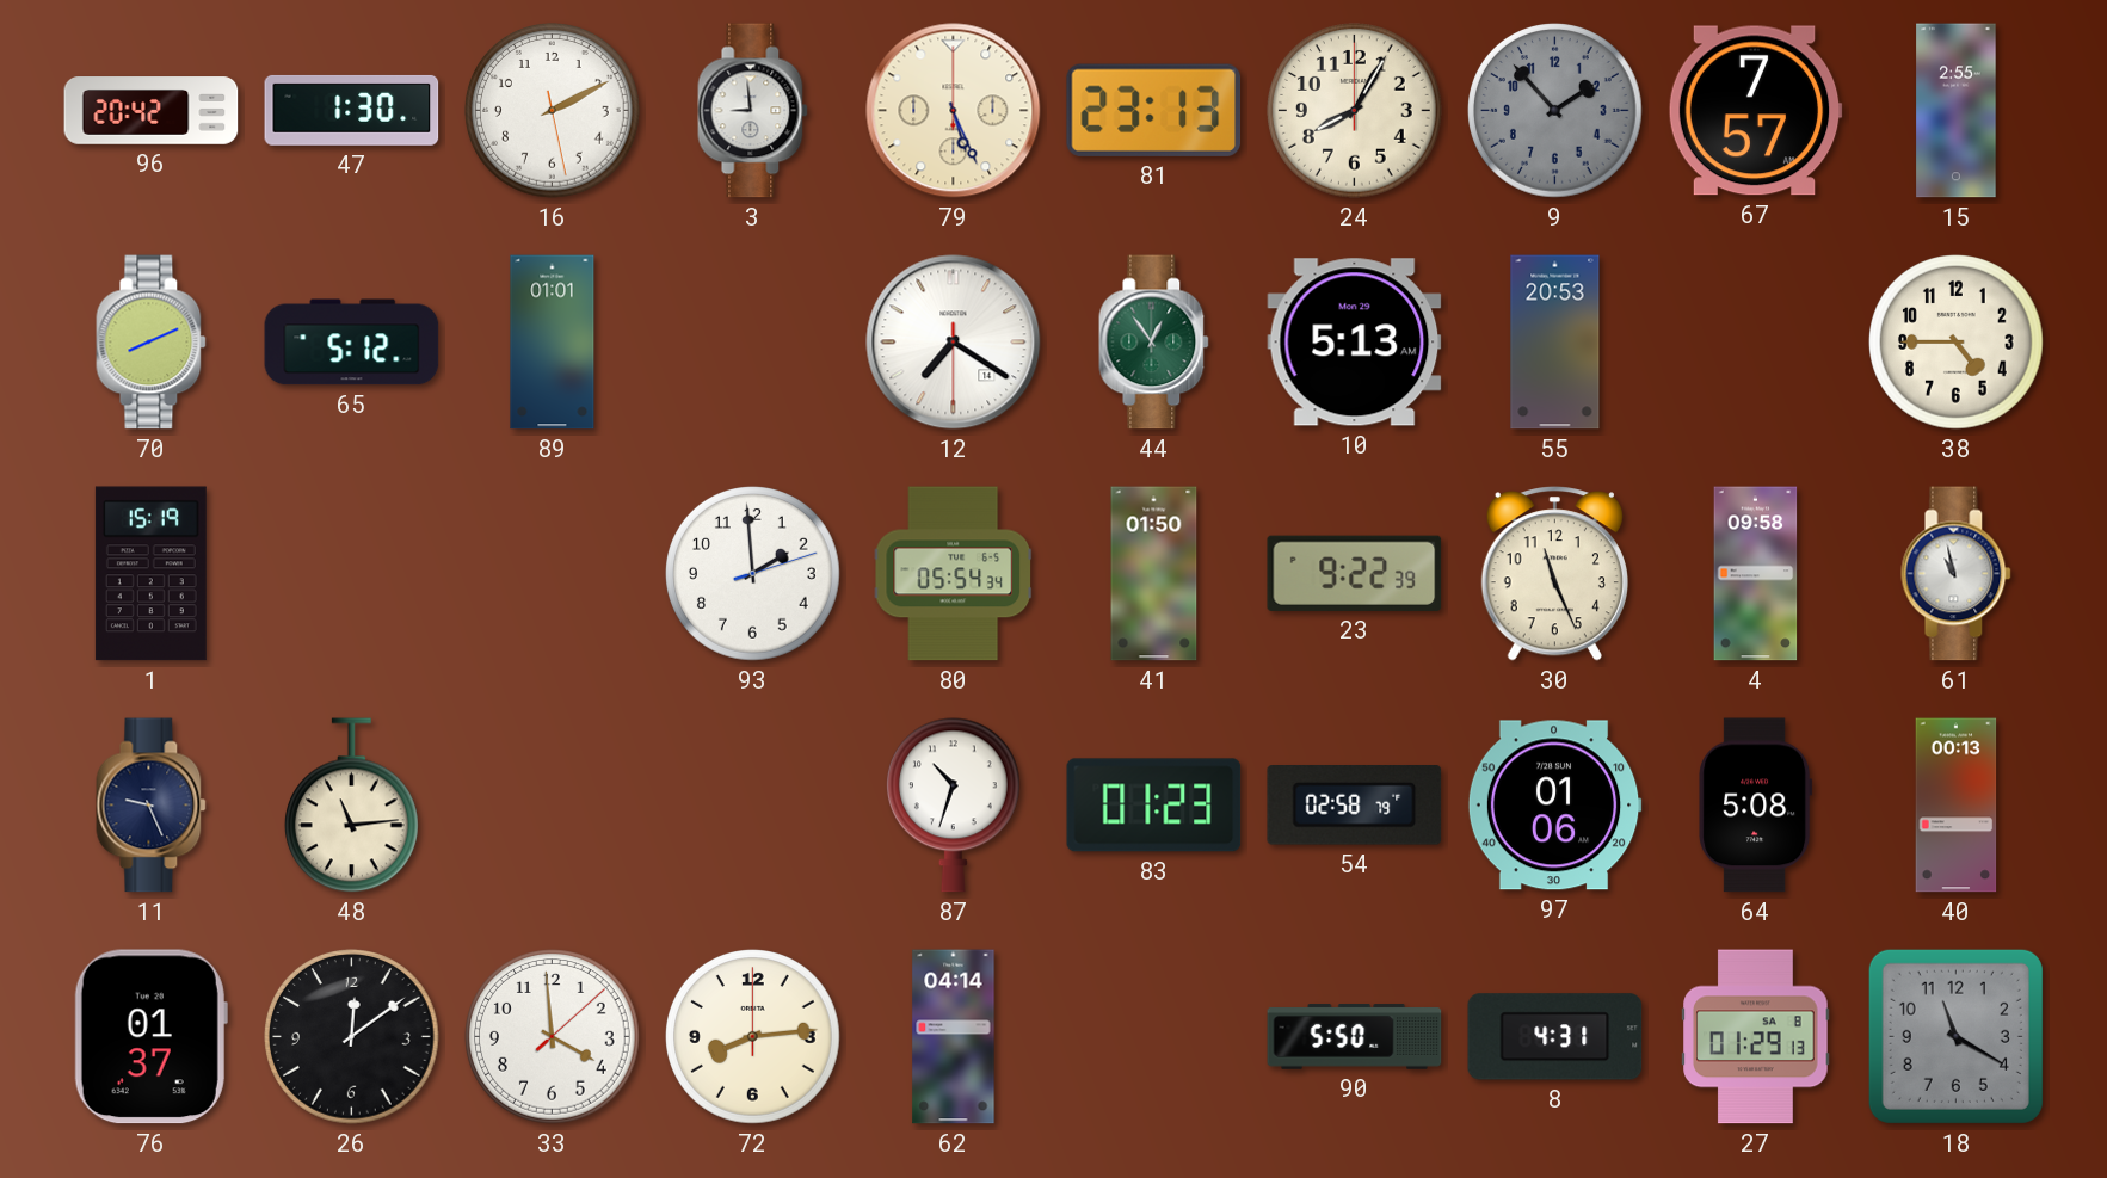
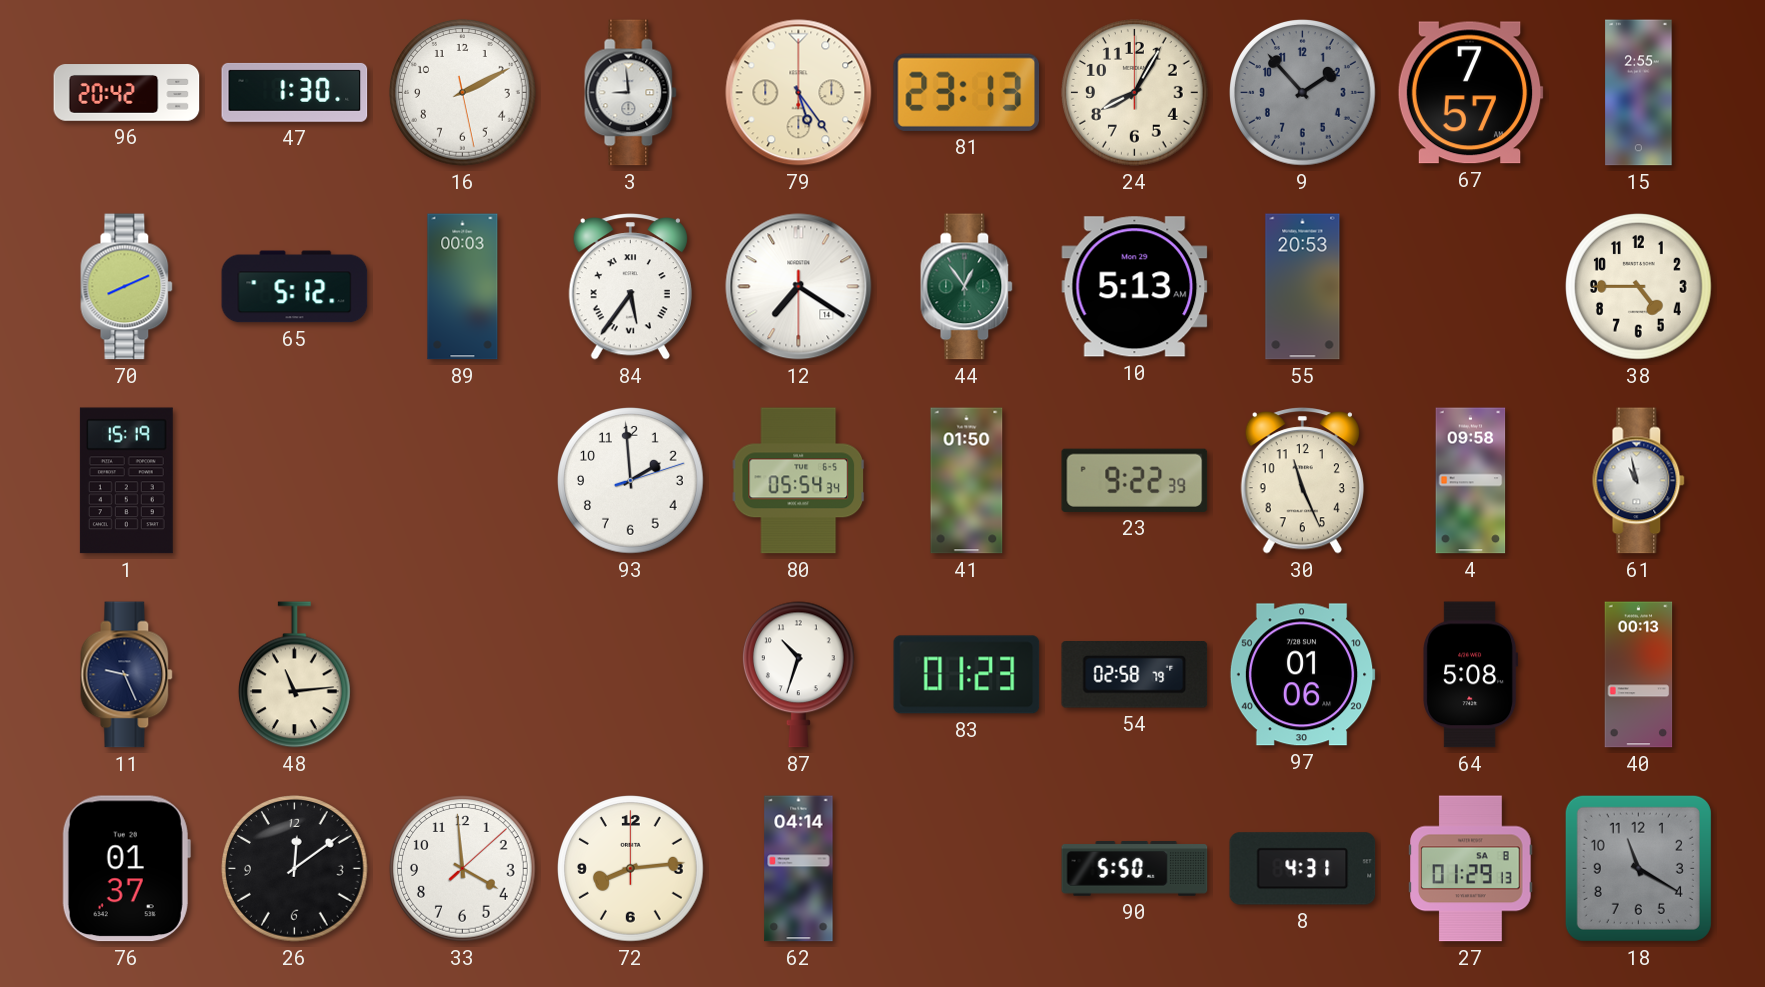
79: 5:26 -> 5:24
89: 01:01 -> 00:03
84: none -> 5:36
